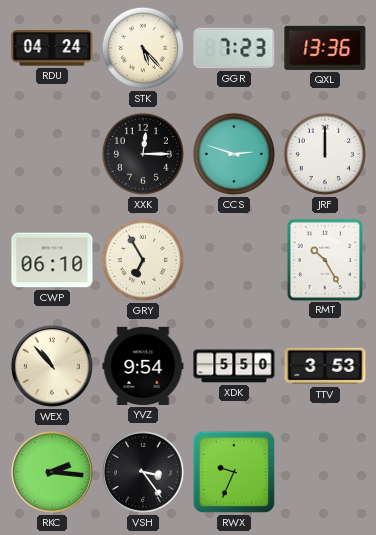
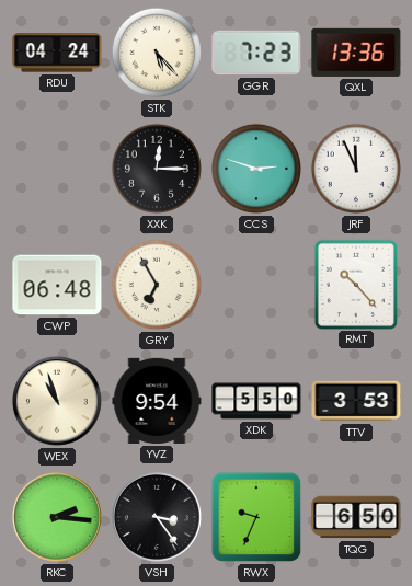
JRF: 12:00 -> 11:56
CWP: 06:10 -> 06:48
RMT: 10:25 -> 10:23
WEX: 10:53 -> 10:57
TQG: none -> 6:50
